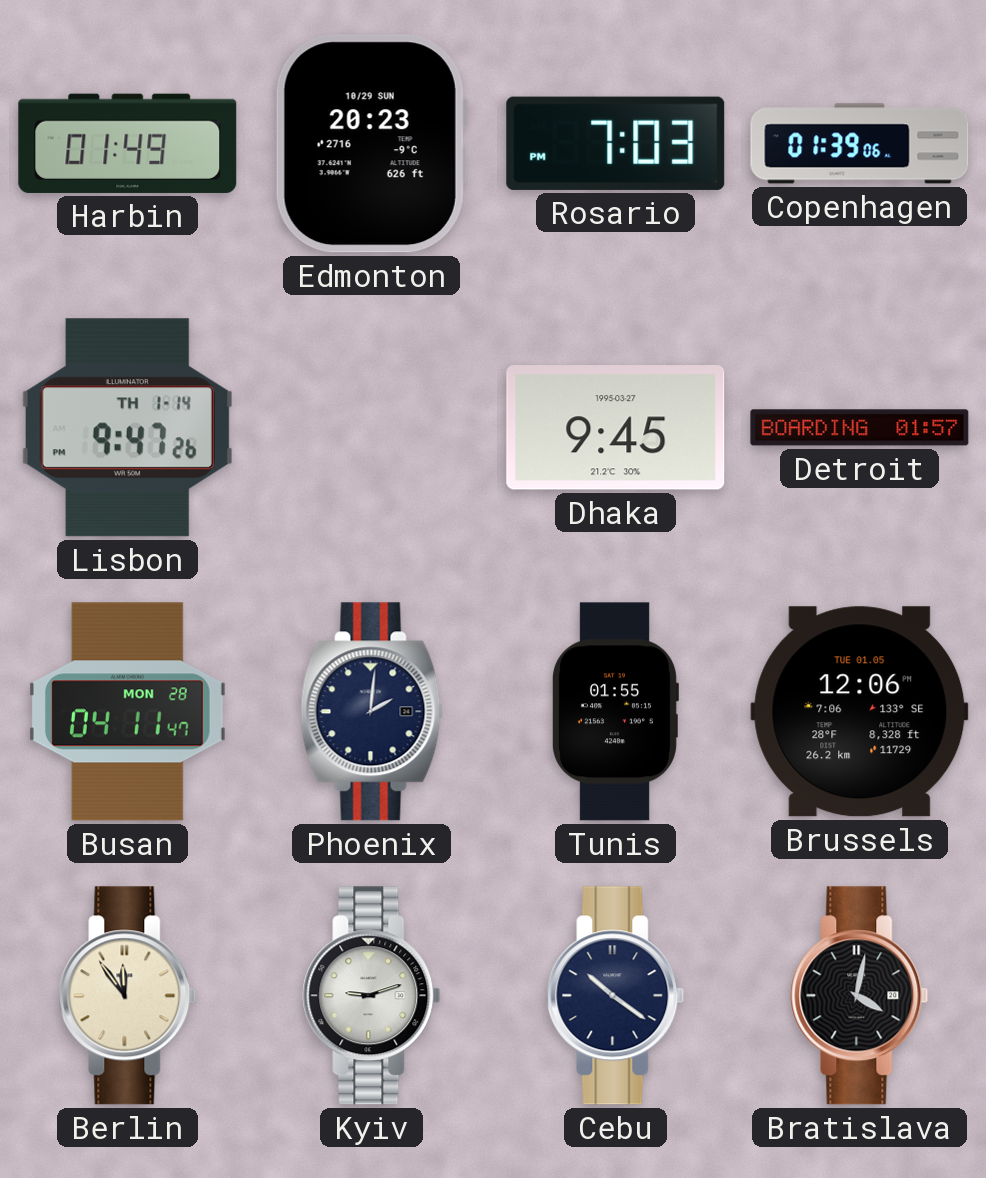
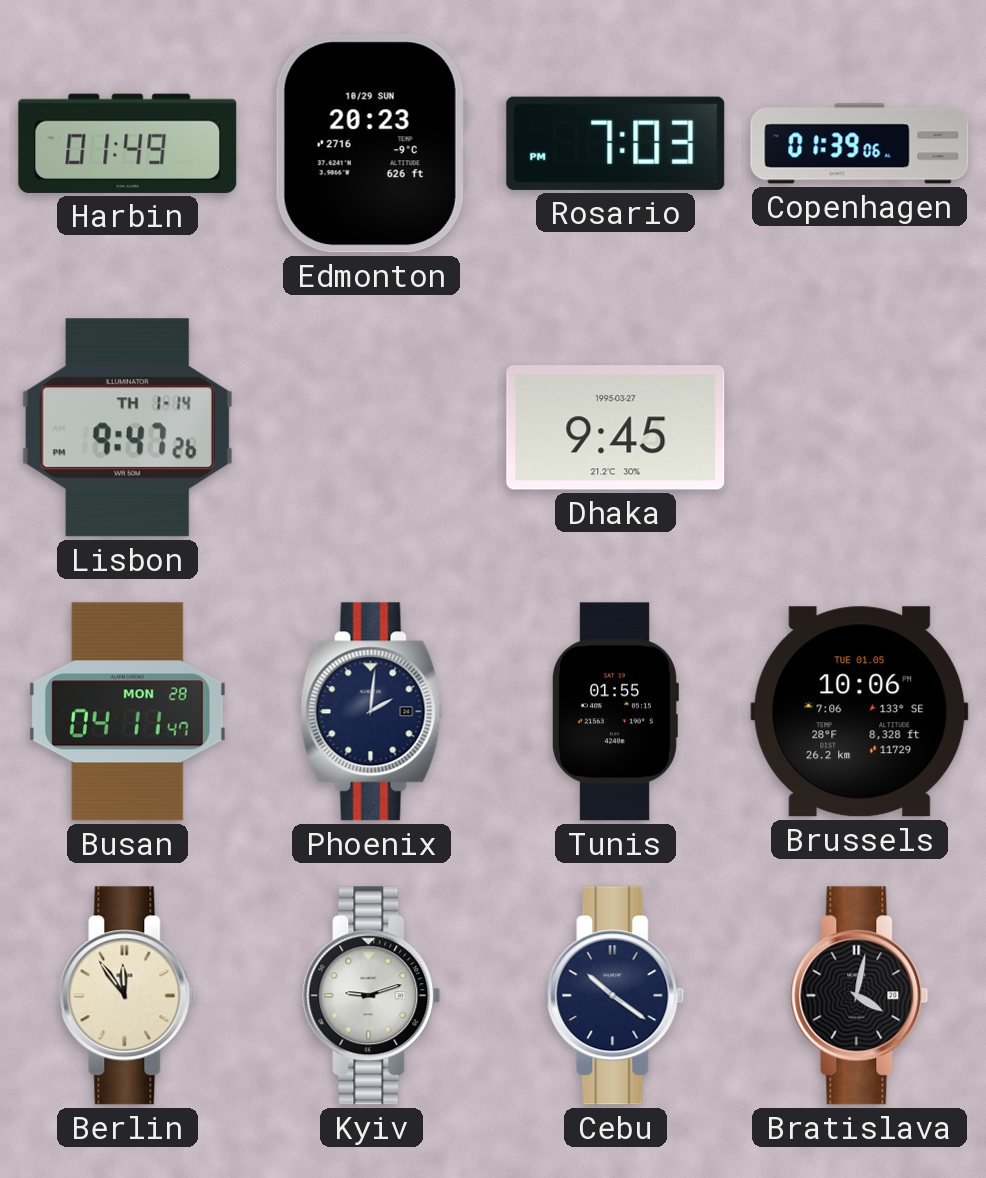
Detroit: 01:57 -> none
Brussels: 12:06 -> 10:06
